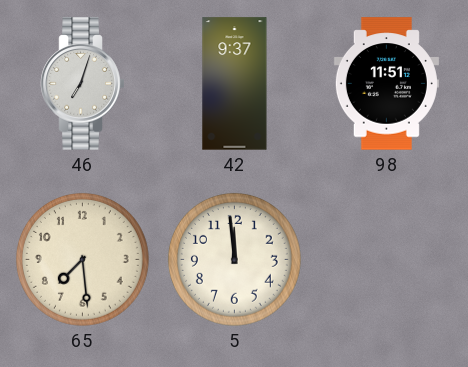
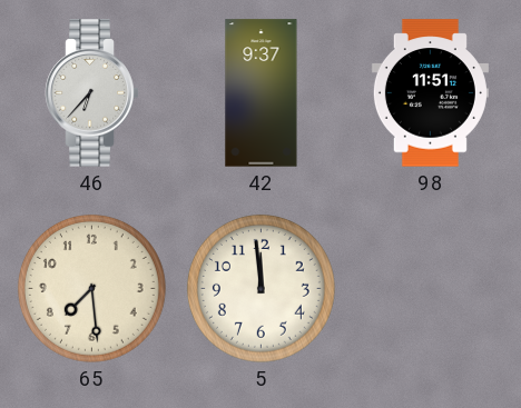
46: 7:03 -> 6:37
